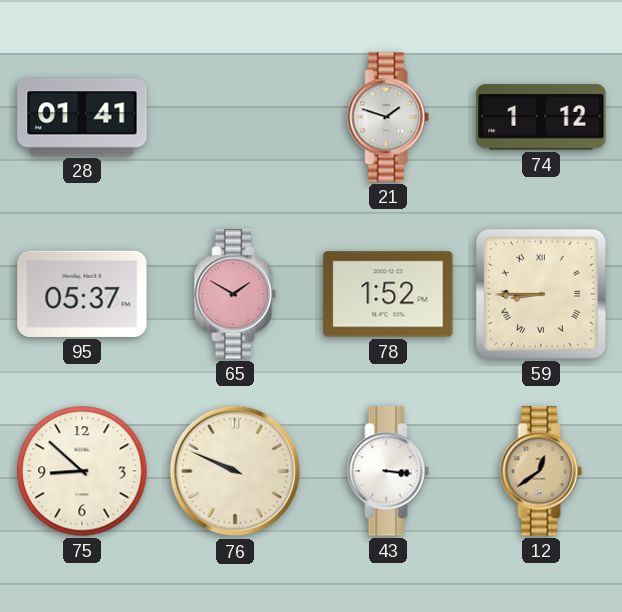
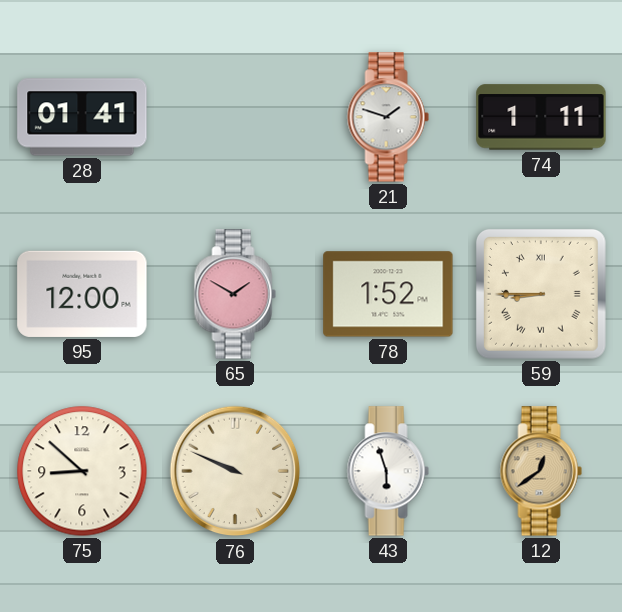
74: 1:12 -> 1:11
95: 05:37 -> 12:00
43: 3:16 -> 5:57
